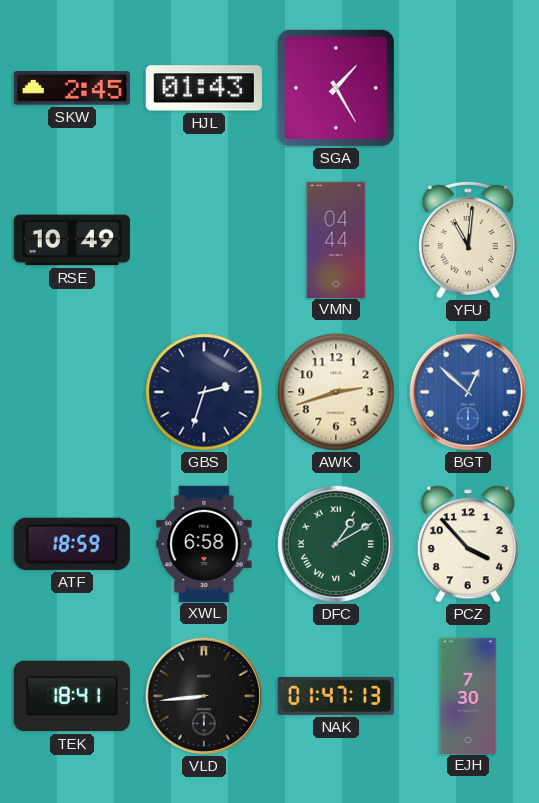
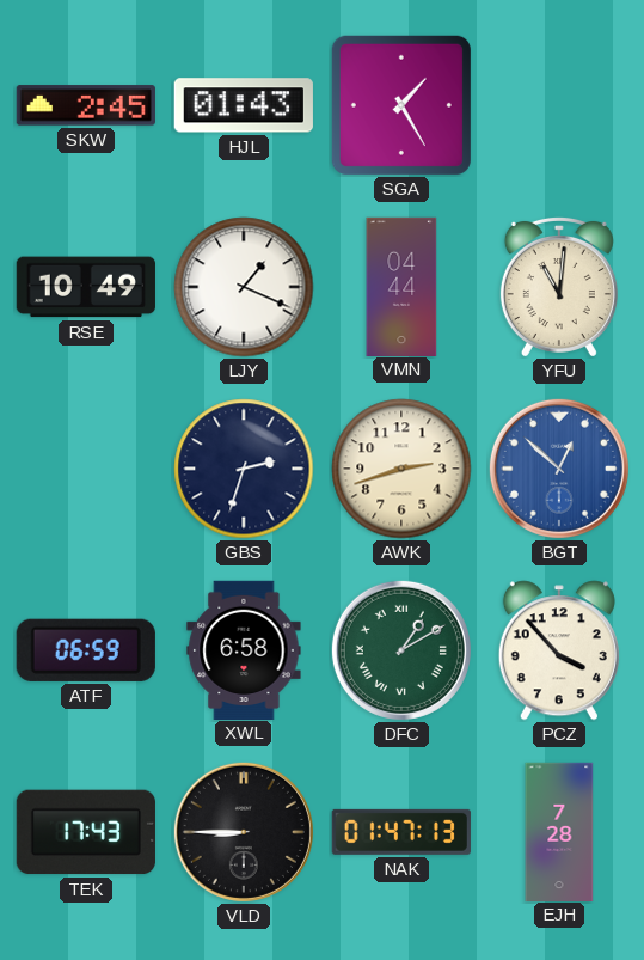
LJY: none -> 1:19
ATF: 18:59 -> 06:59
TEK: 18:41 -> 17:43
VLD: 8:44 -> 8:45
EJH: 7:30 -> 7:28
